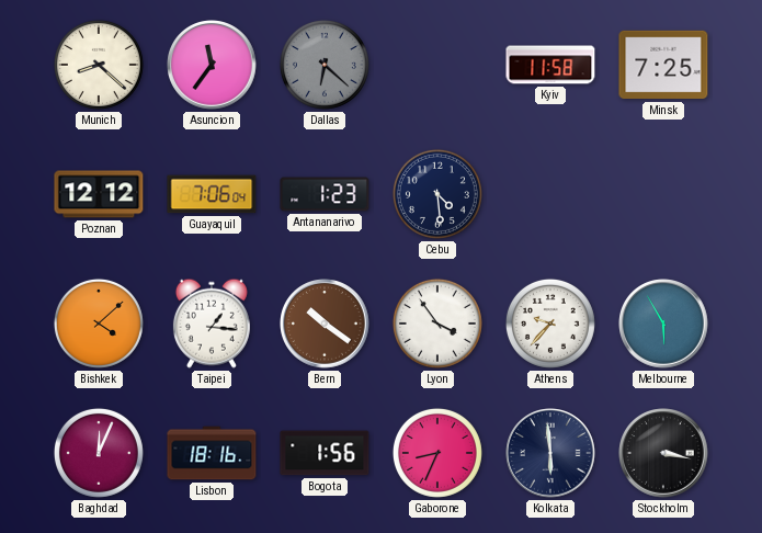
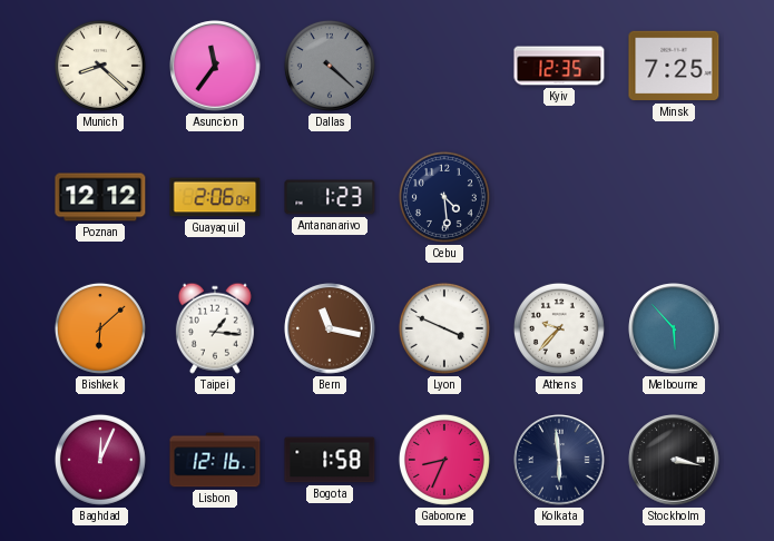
Dallas: 6:22 -> 4:22
Kyiv: 11:58 -> 12:35
Guayaquil: 7:06 -> 2:06
Bishkek: 4:08 -> 6:08
Bern: 10:21 -> 11:17
Lyon: 3:54 -> 3:49
Melbourne: 5:55 -> 5:53
Lisbon: 18:16 -> 12:16
Bogota: 1:56 -> 1:58
